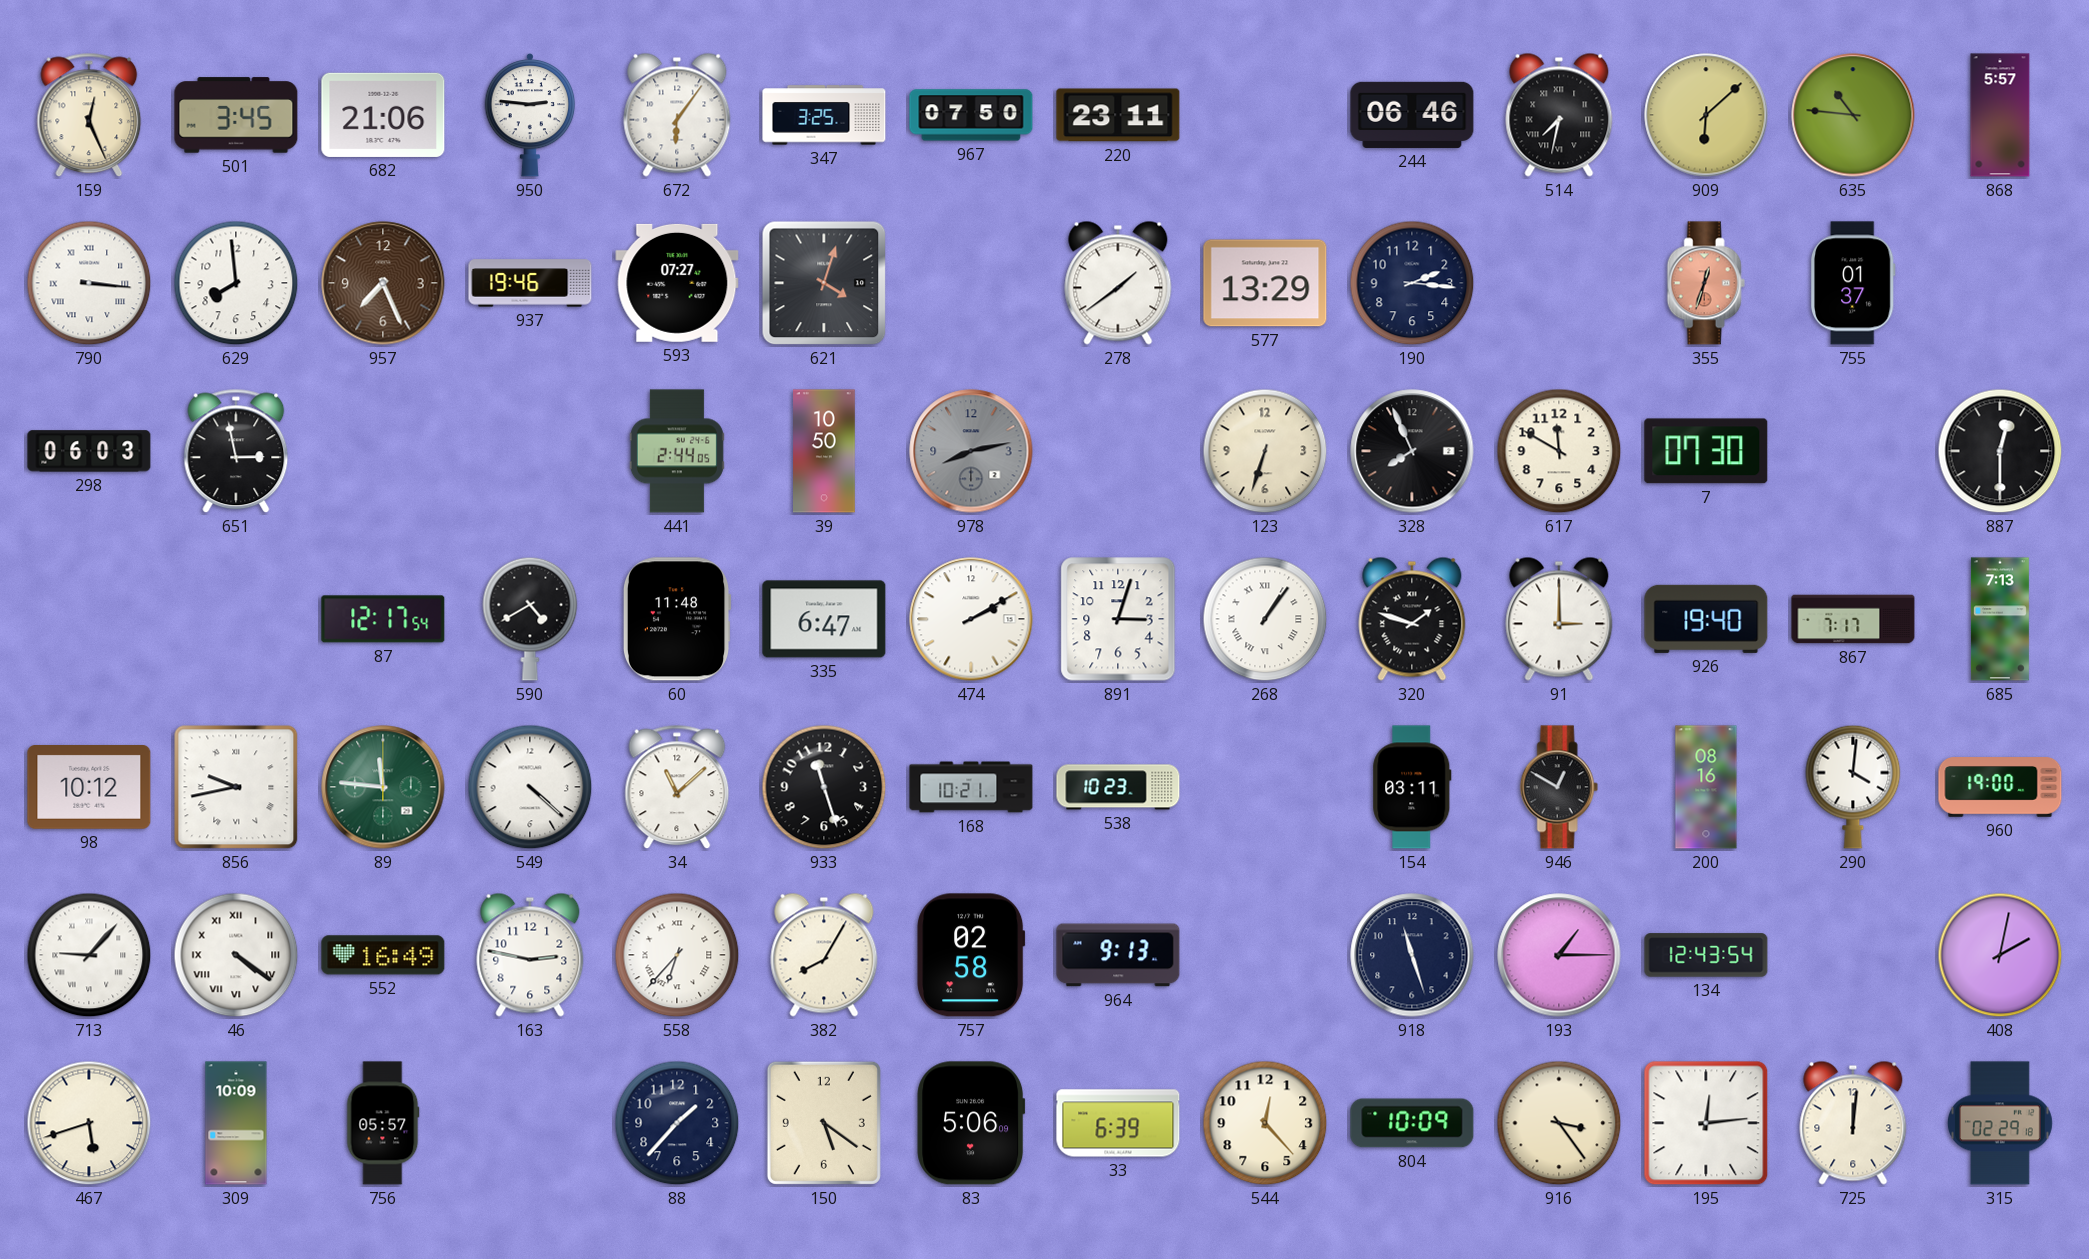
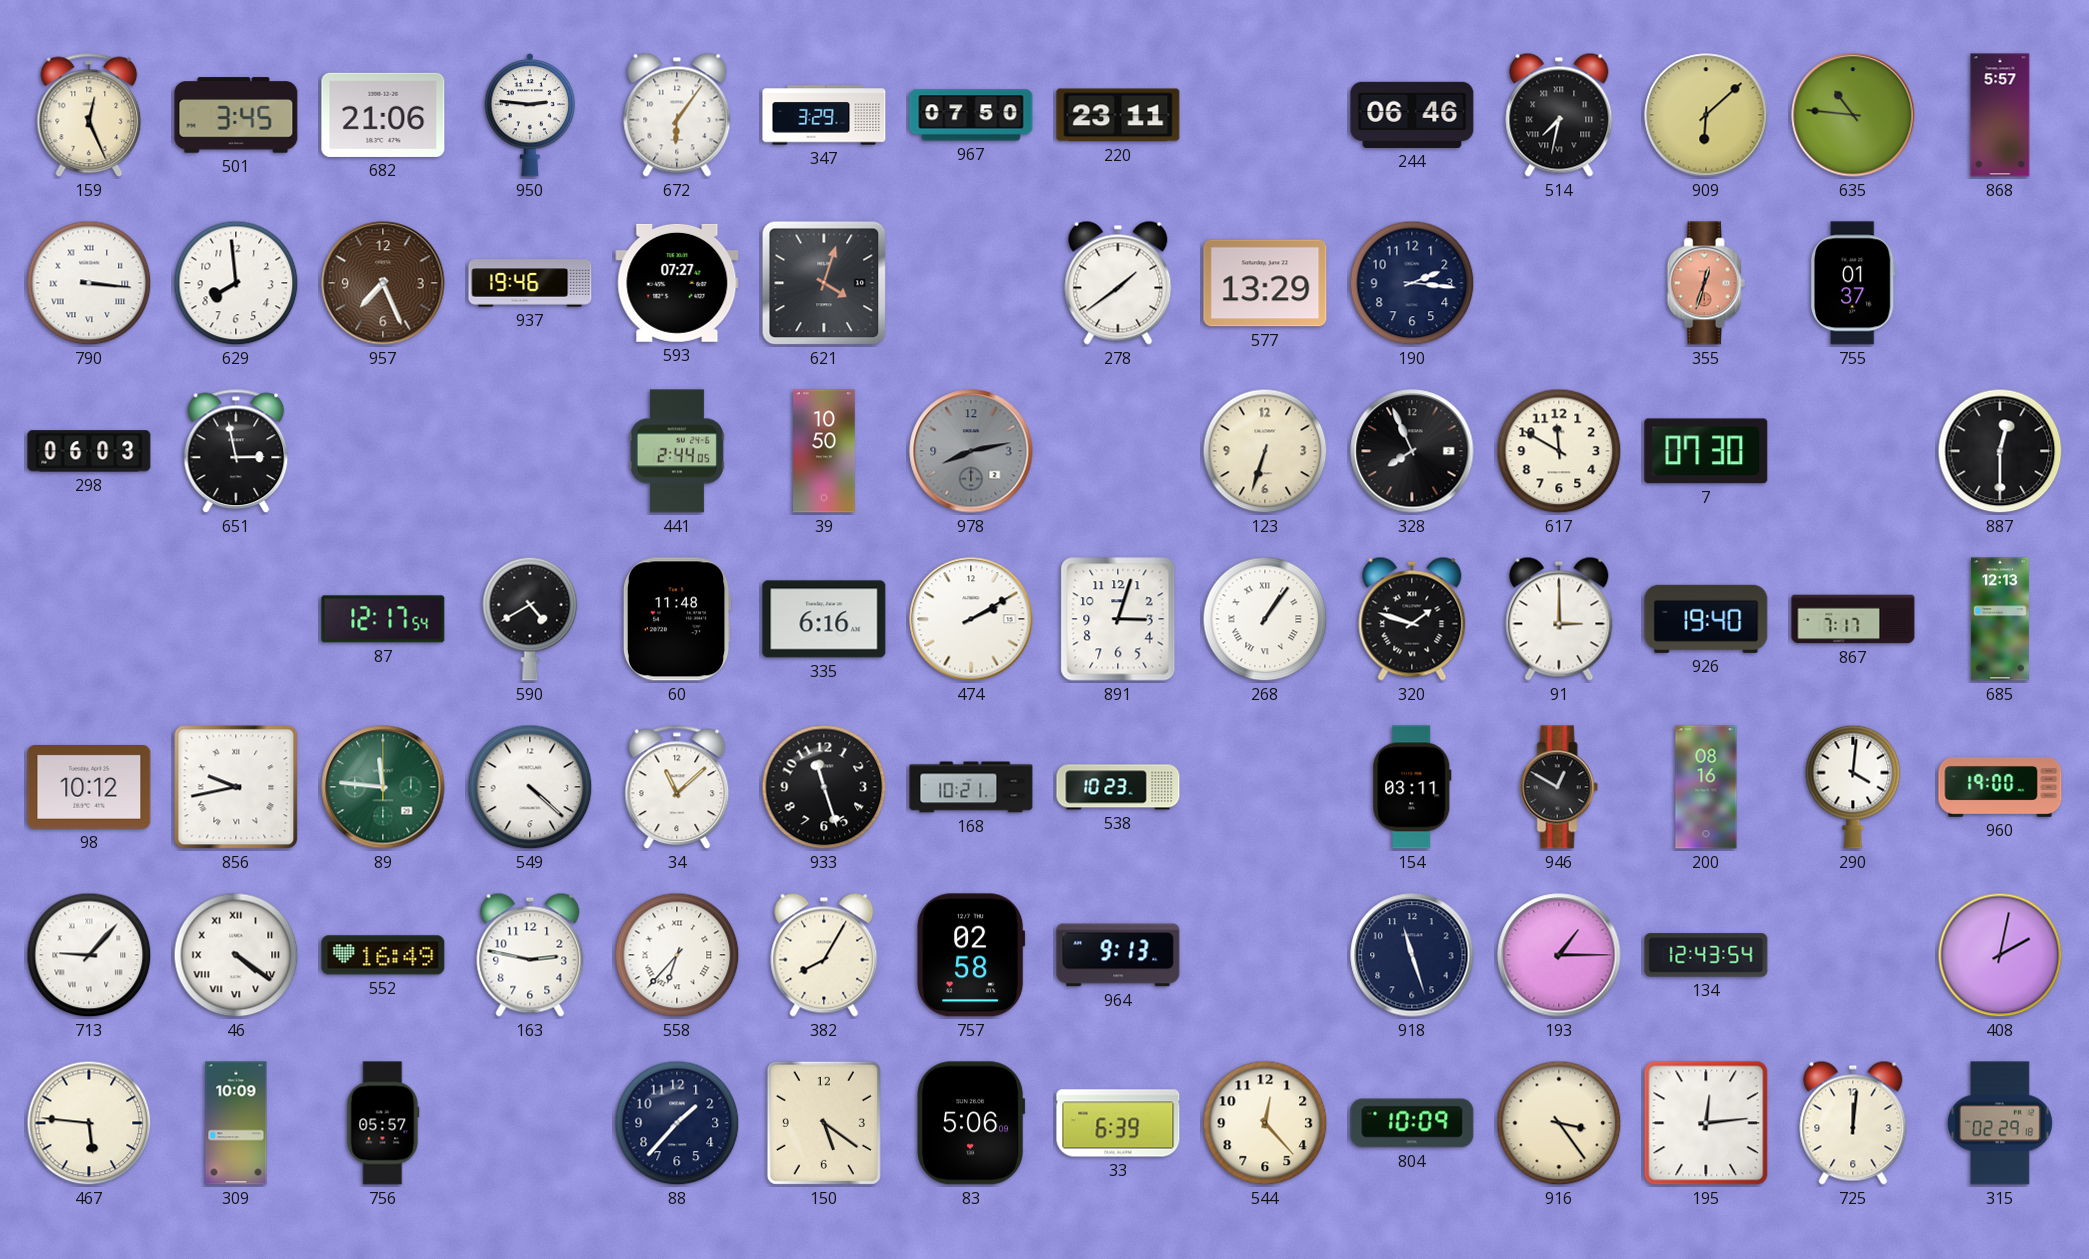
347: 3:25 -> 3:29
335: 6:47 -> 6:16
685: 7:13 -> 12:13
467: 5:42 -> 5:46
